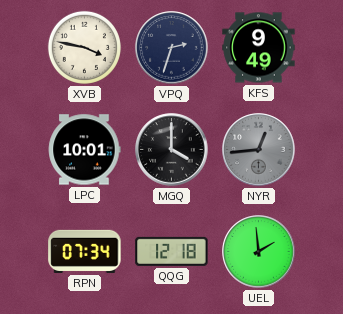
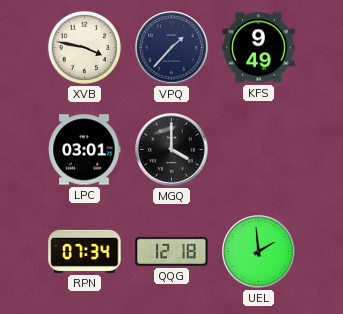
VPQ: 2:33 -> 1:37
LPC: 10:01 -> 03:01
NYR: 12:44 -> none
